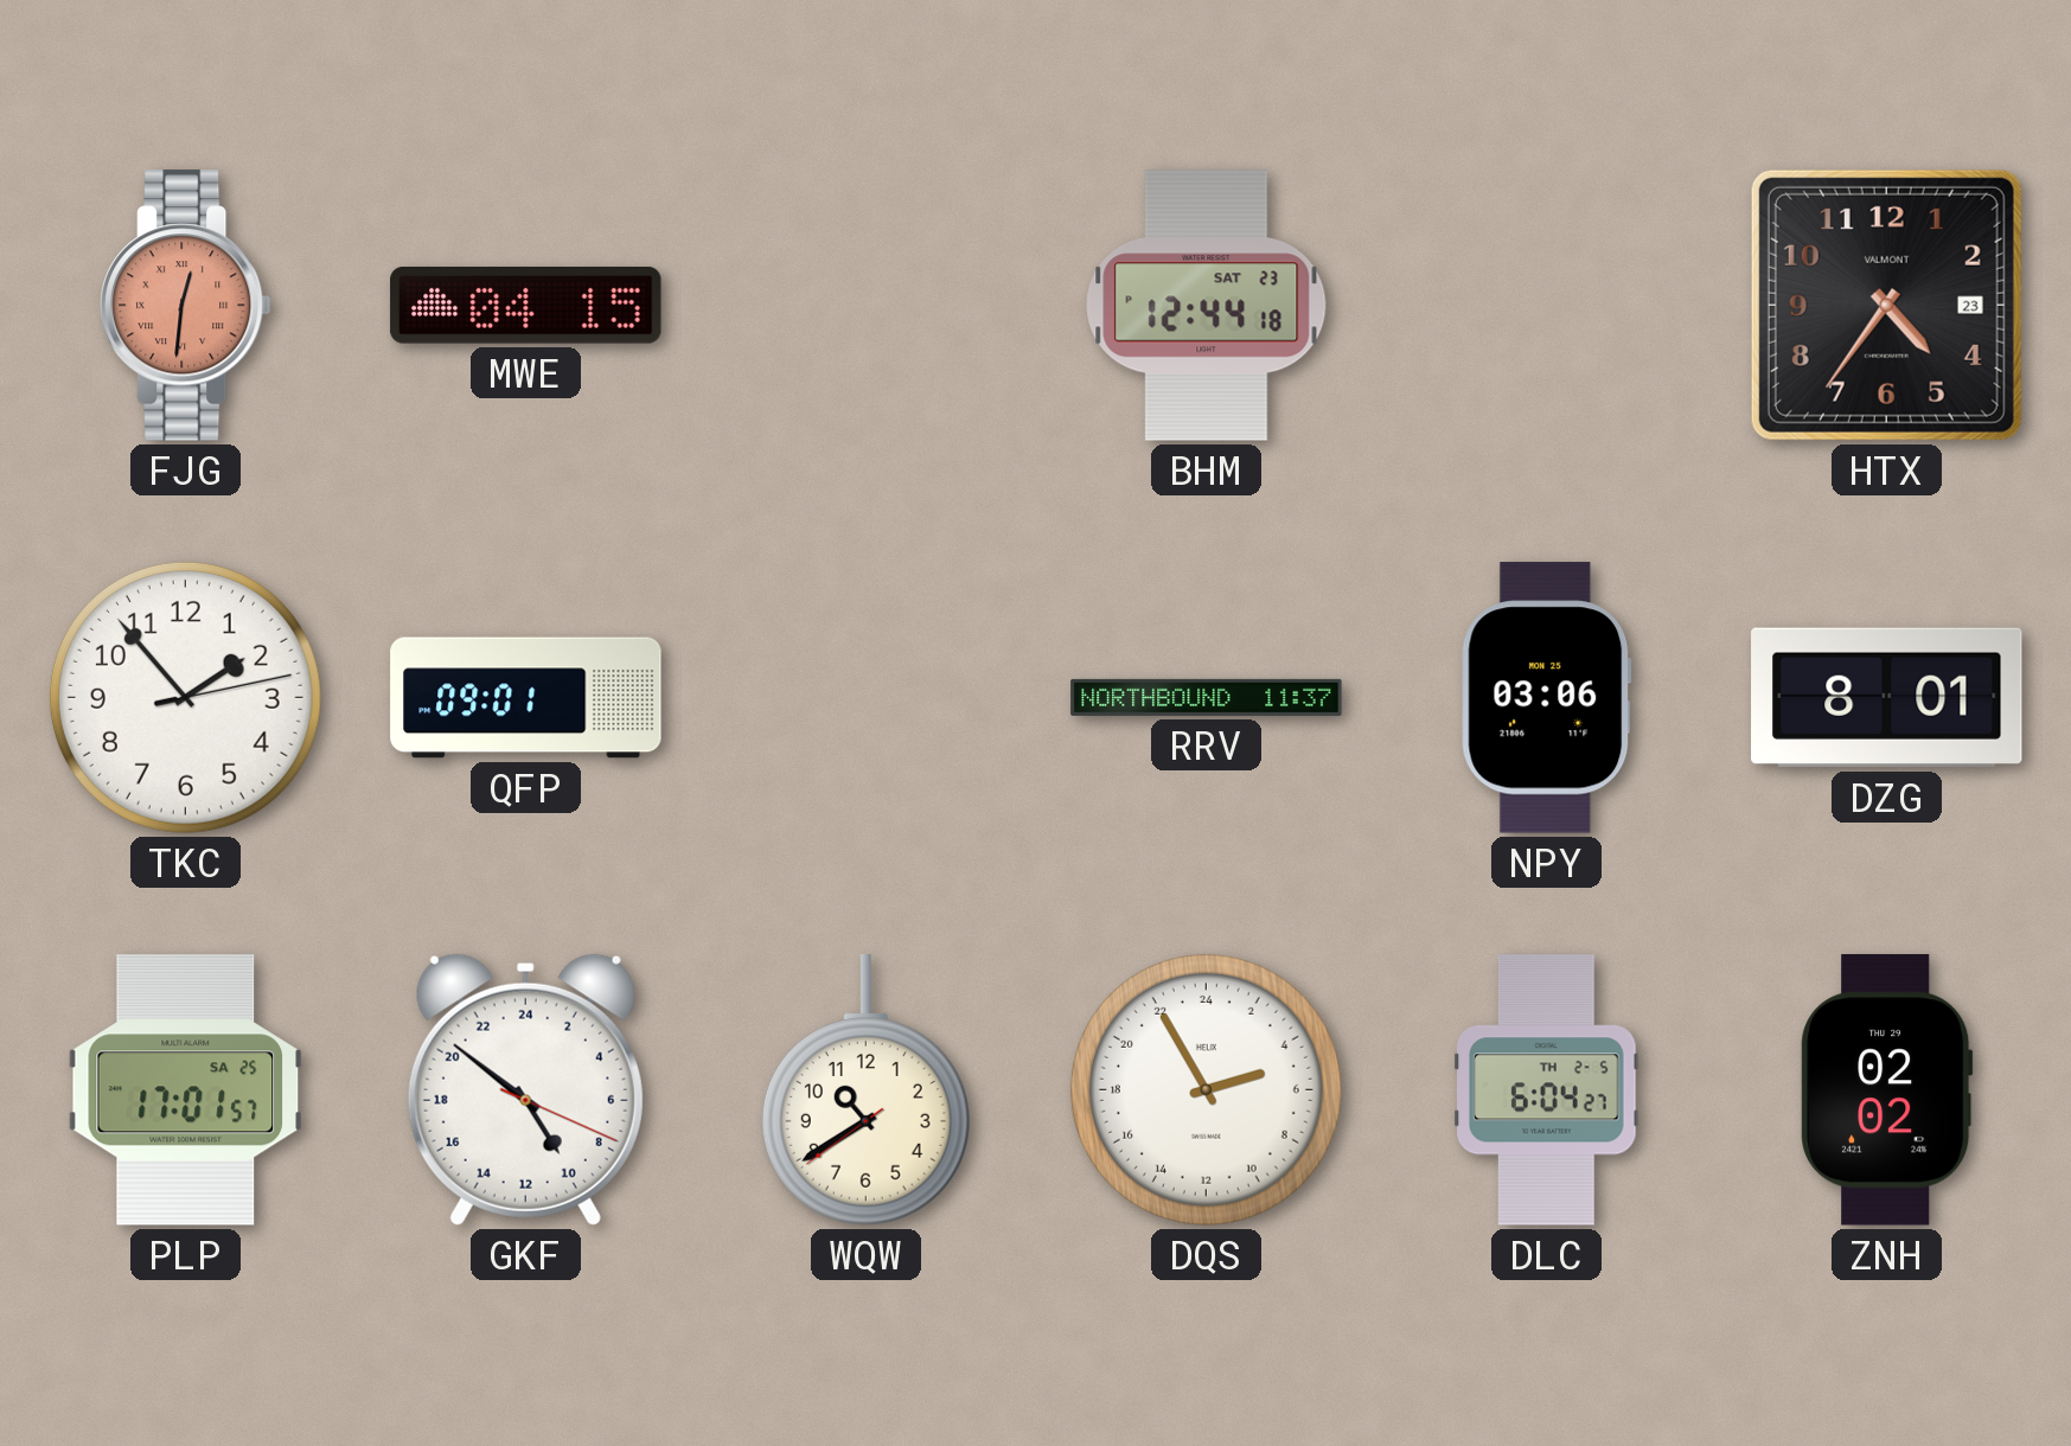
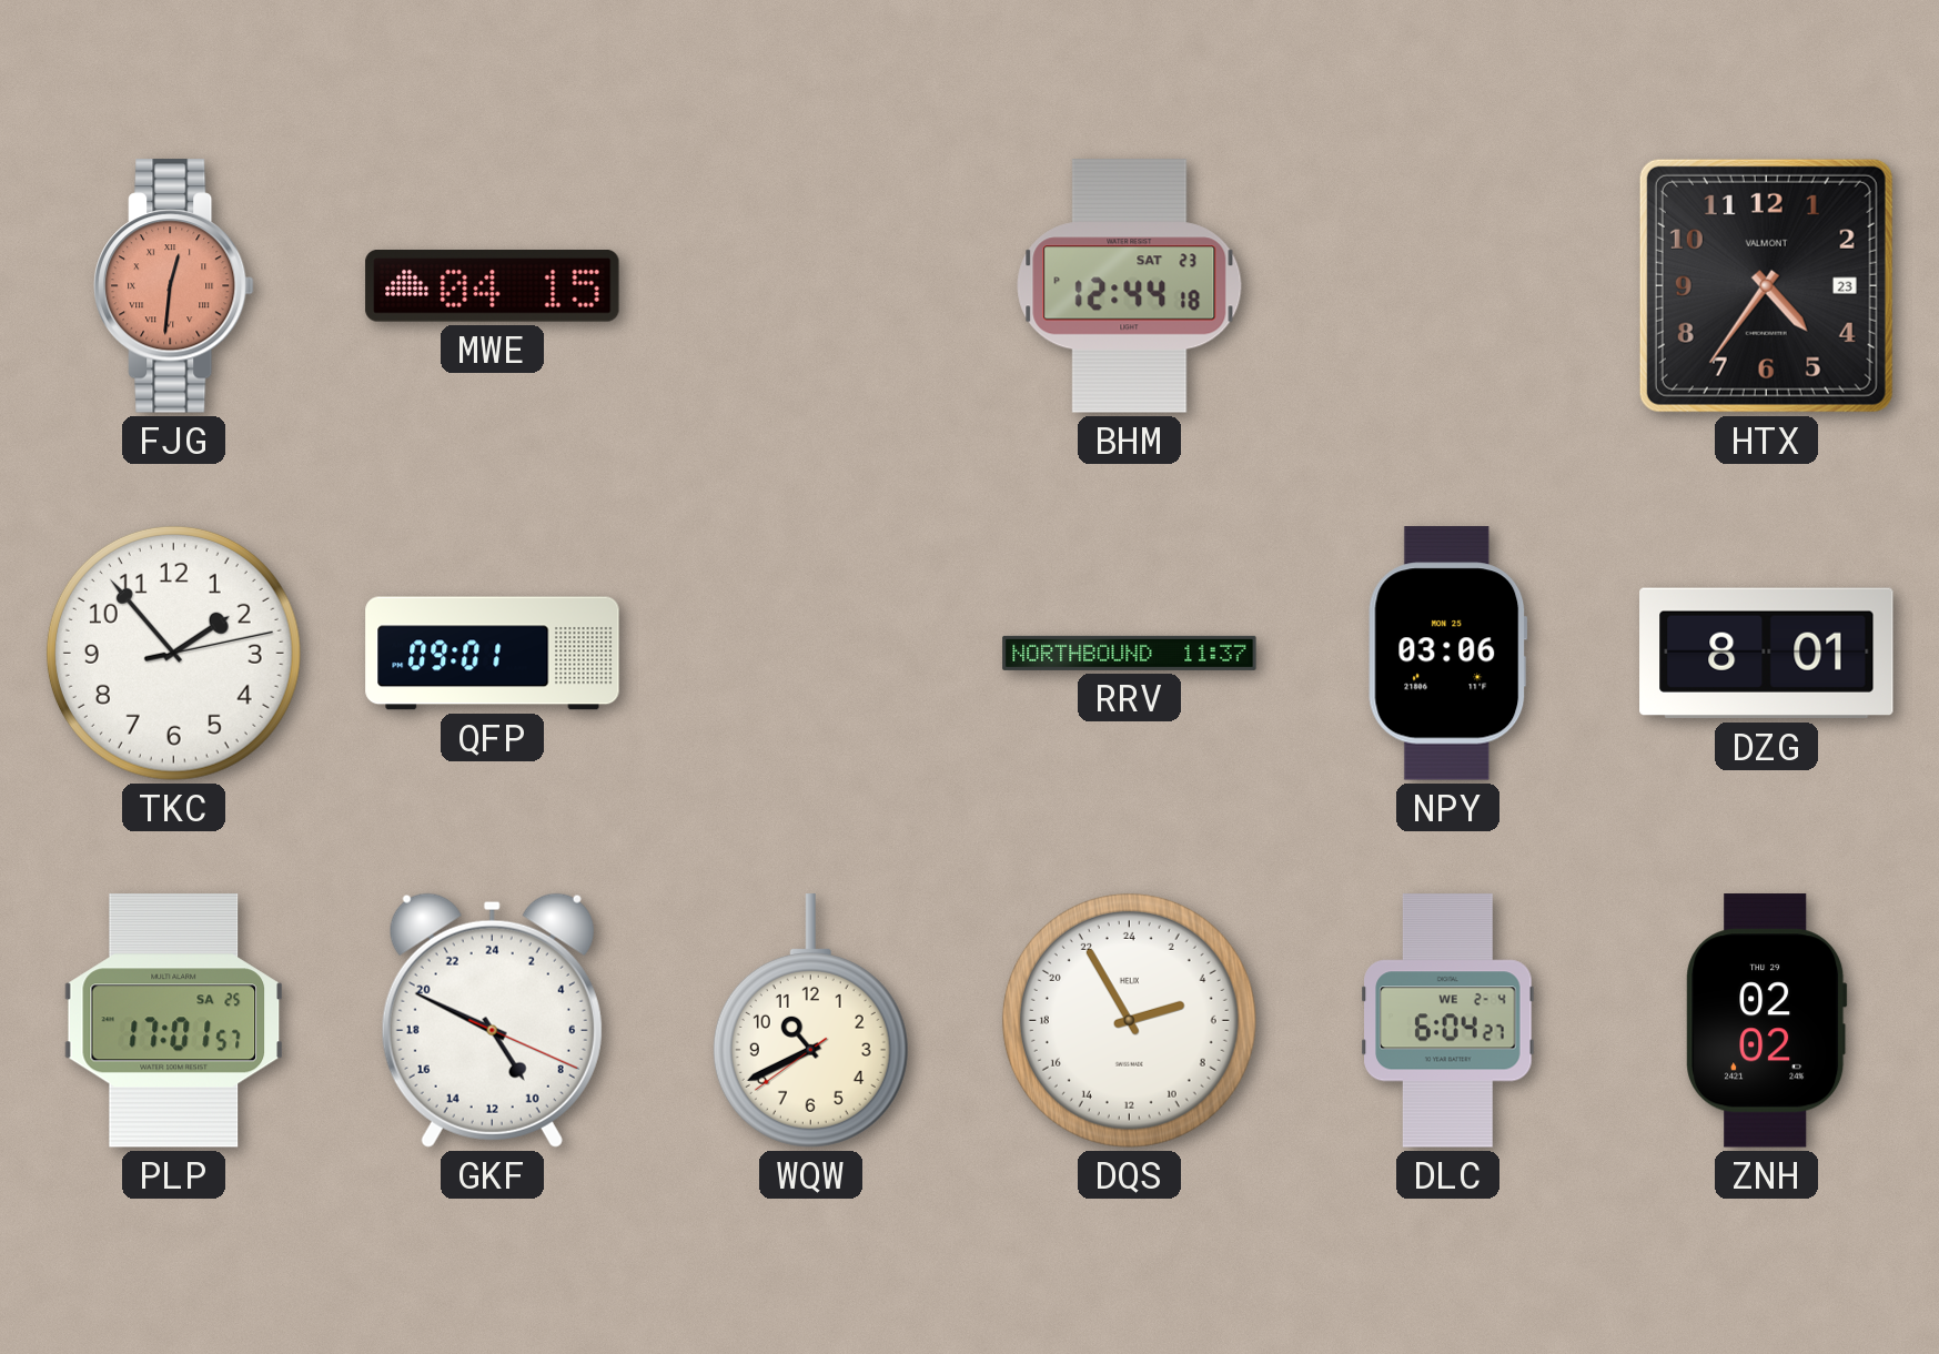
GKF: 9:51 -> 9:49
WQW: 10:39 -> 10:40
DLC date: TH 2-5 -> WE 2-4
